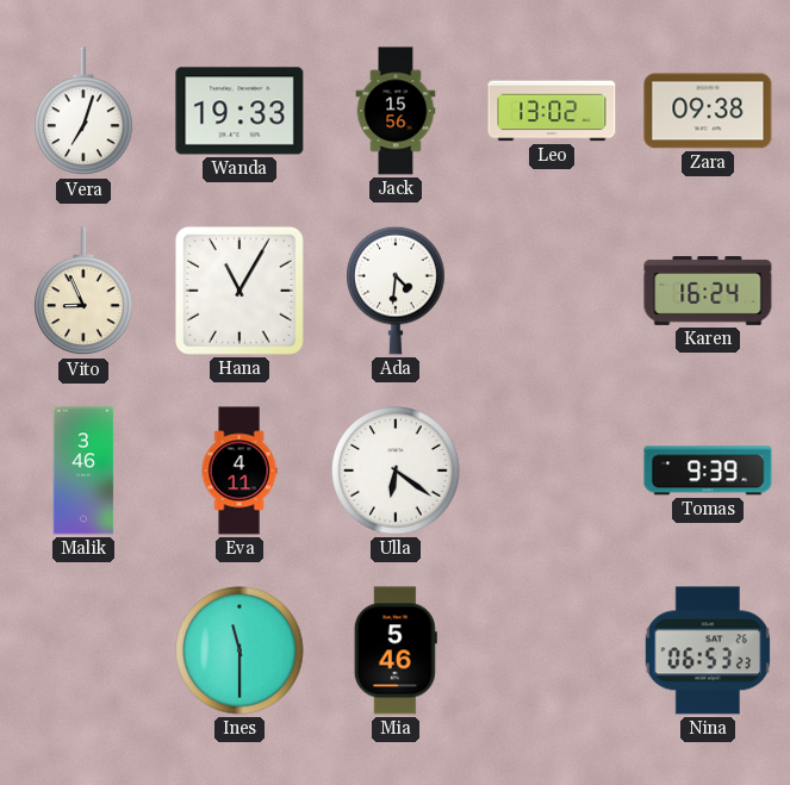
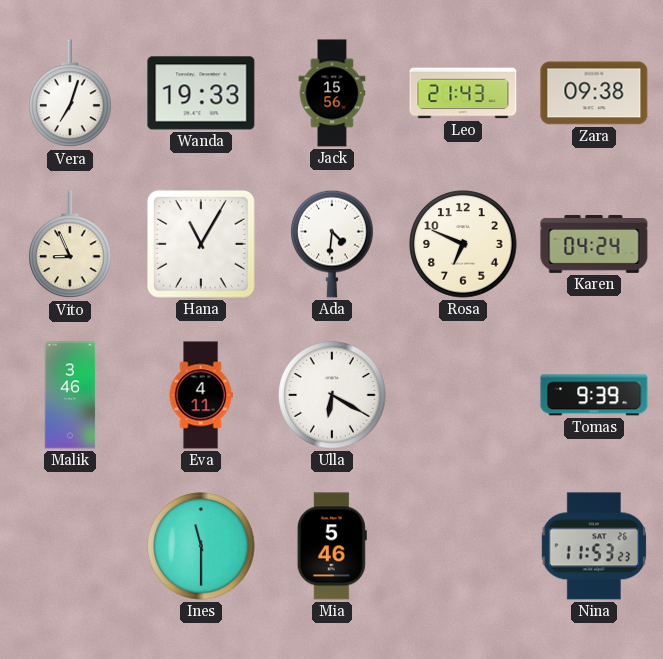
Leo: 13:02 -> 21:43
Rosa: none -> 6:49
Karen: 16:24 -> 04:24
Ulla: 6:21 -> 6:20
Nina: 06:53 -> 11:53
